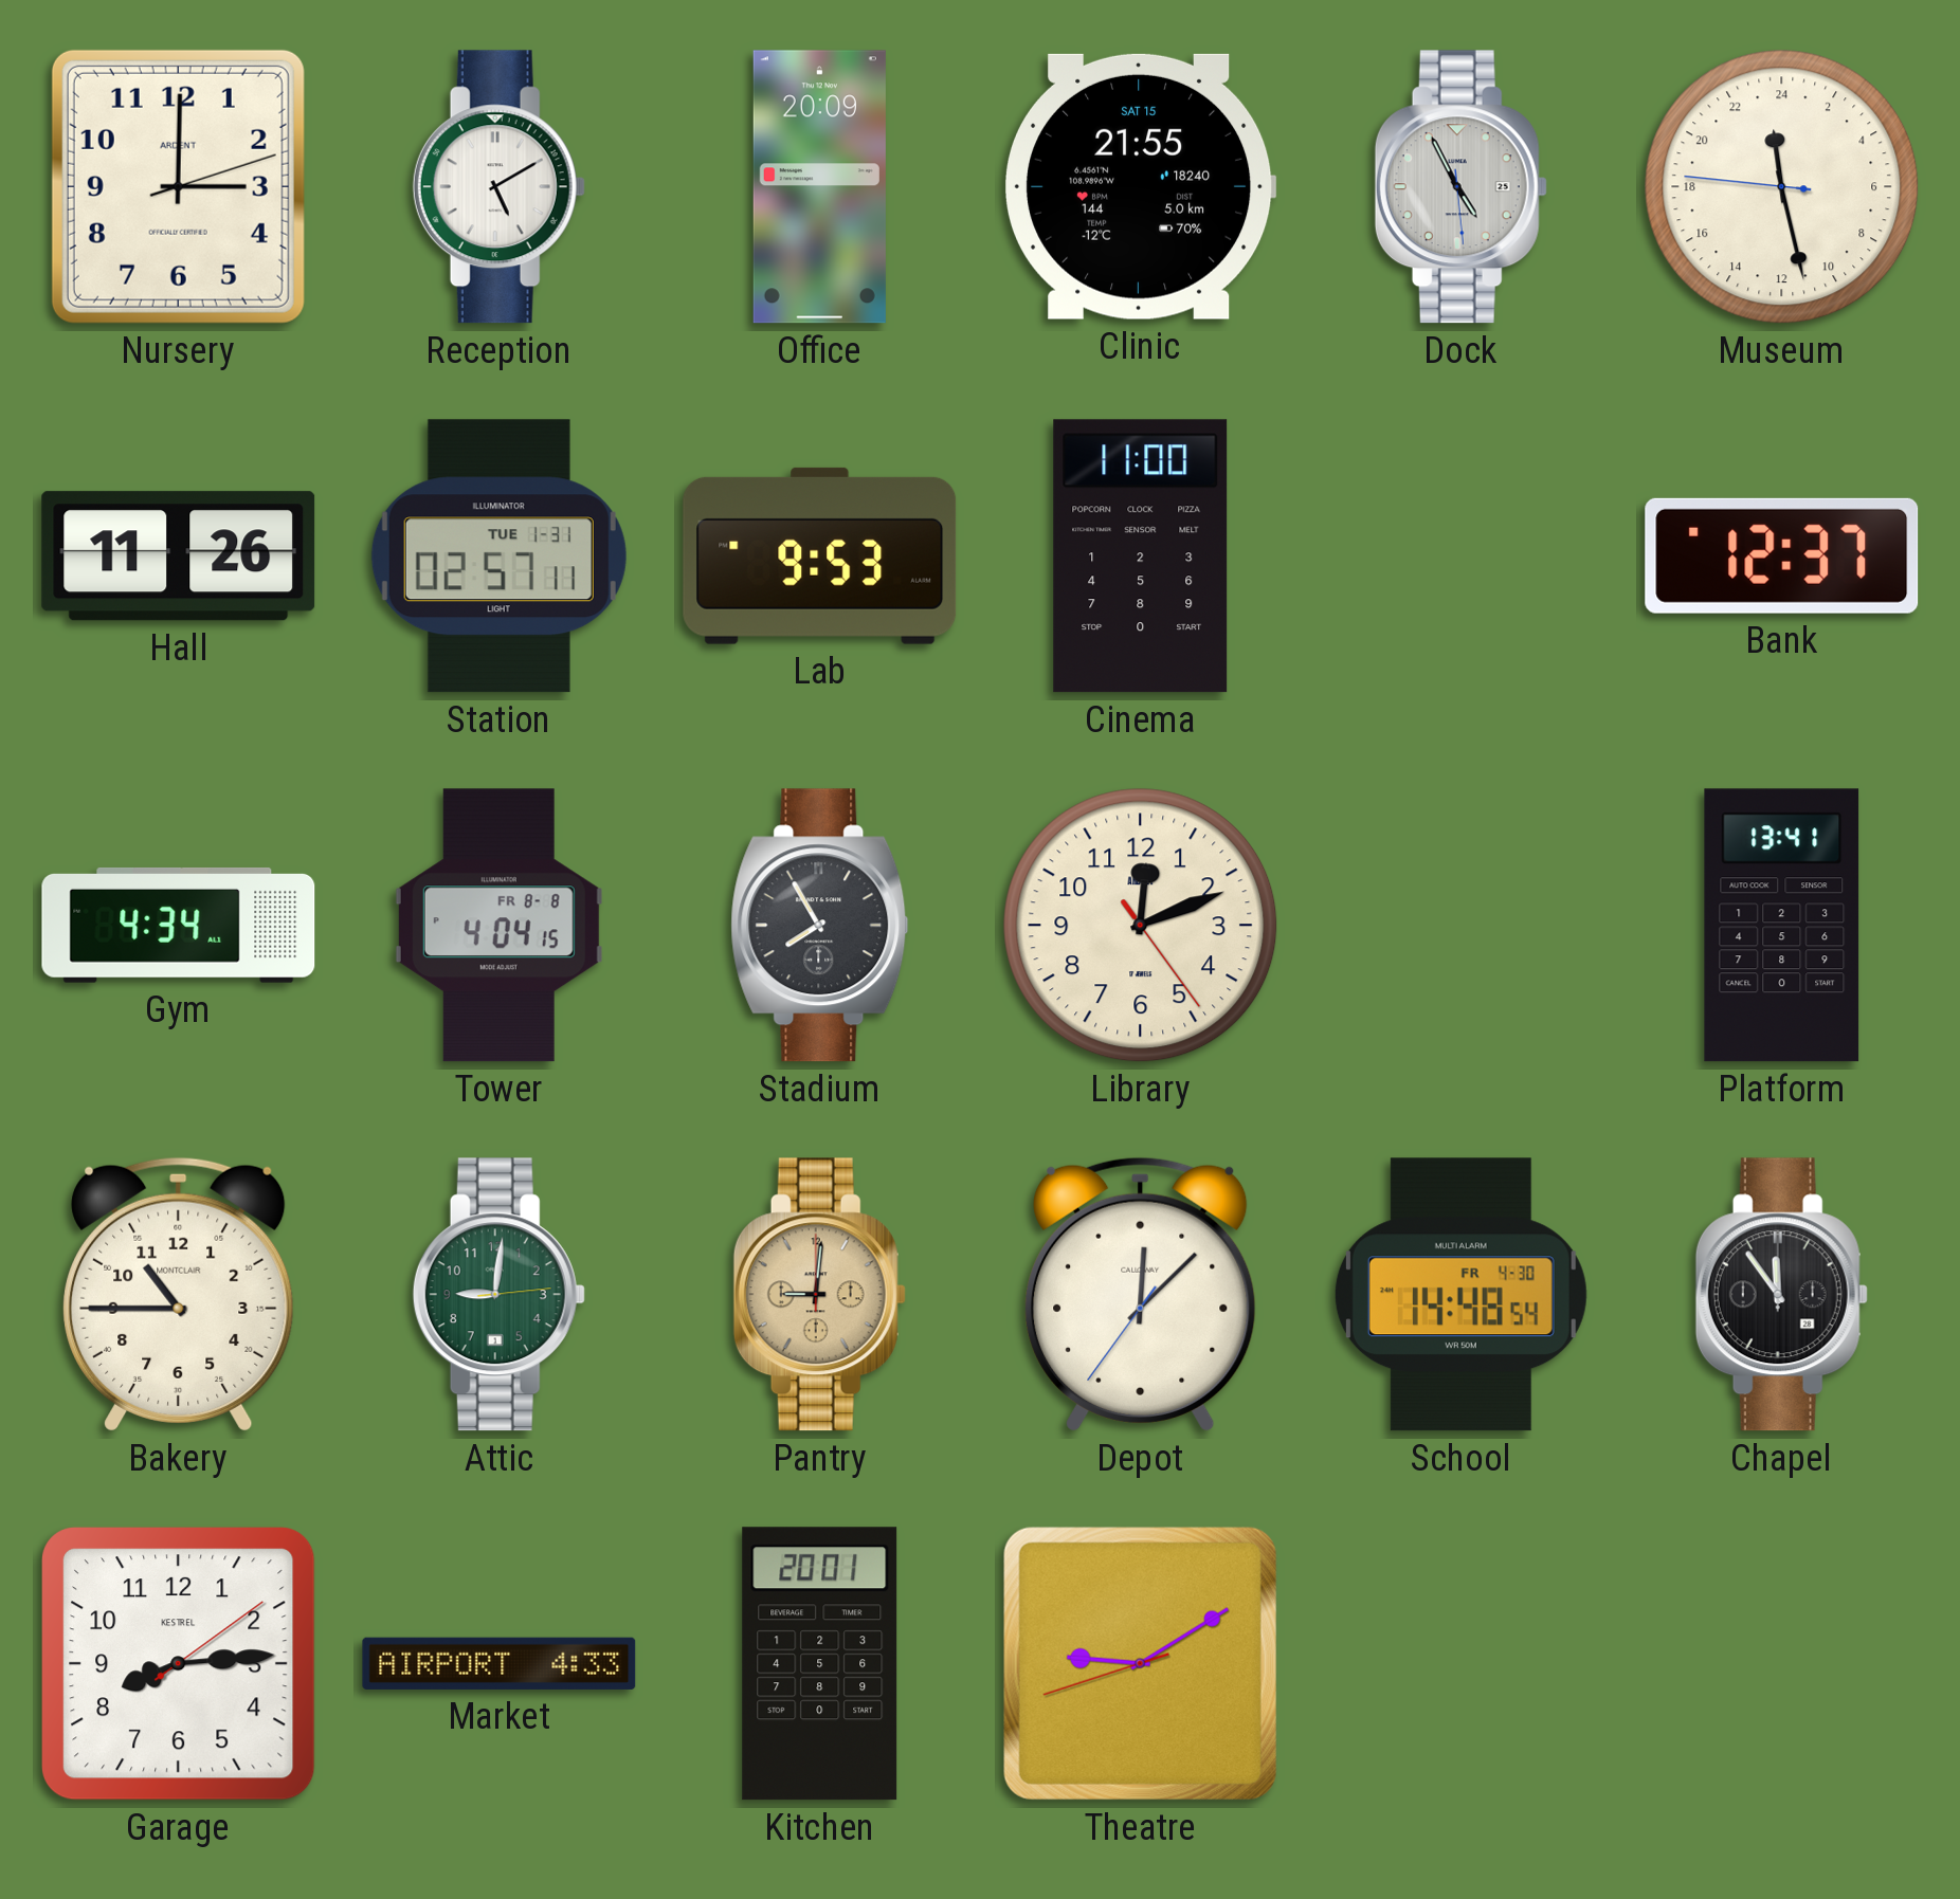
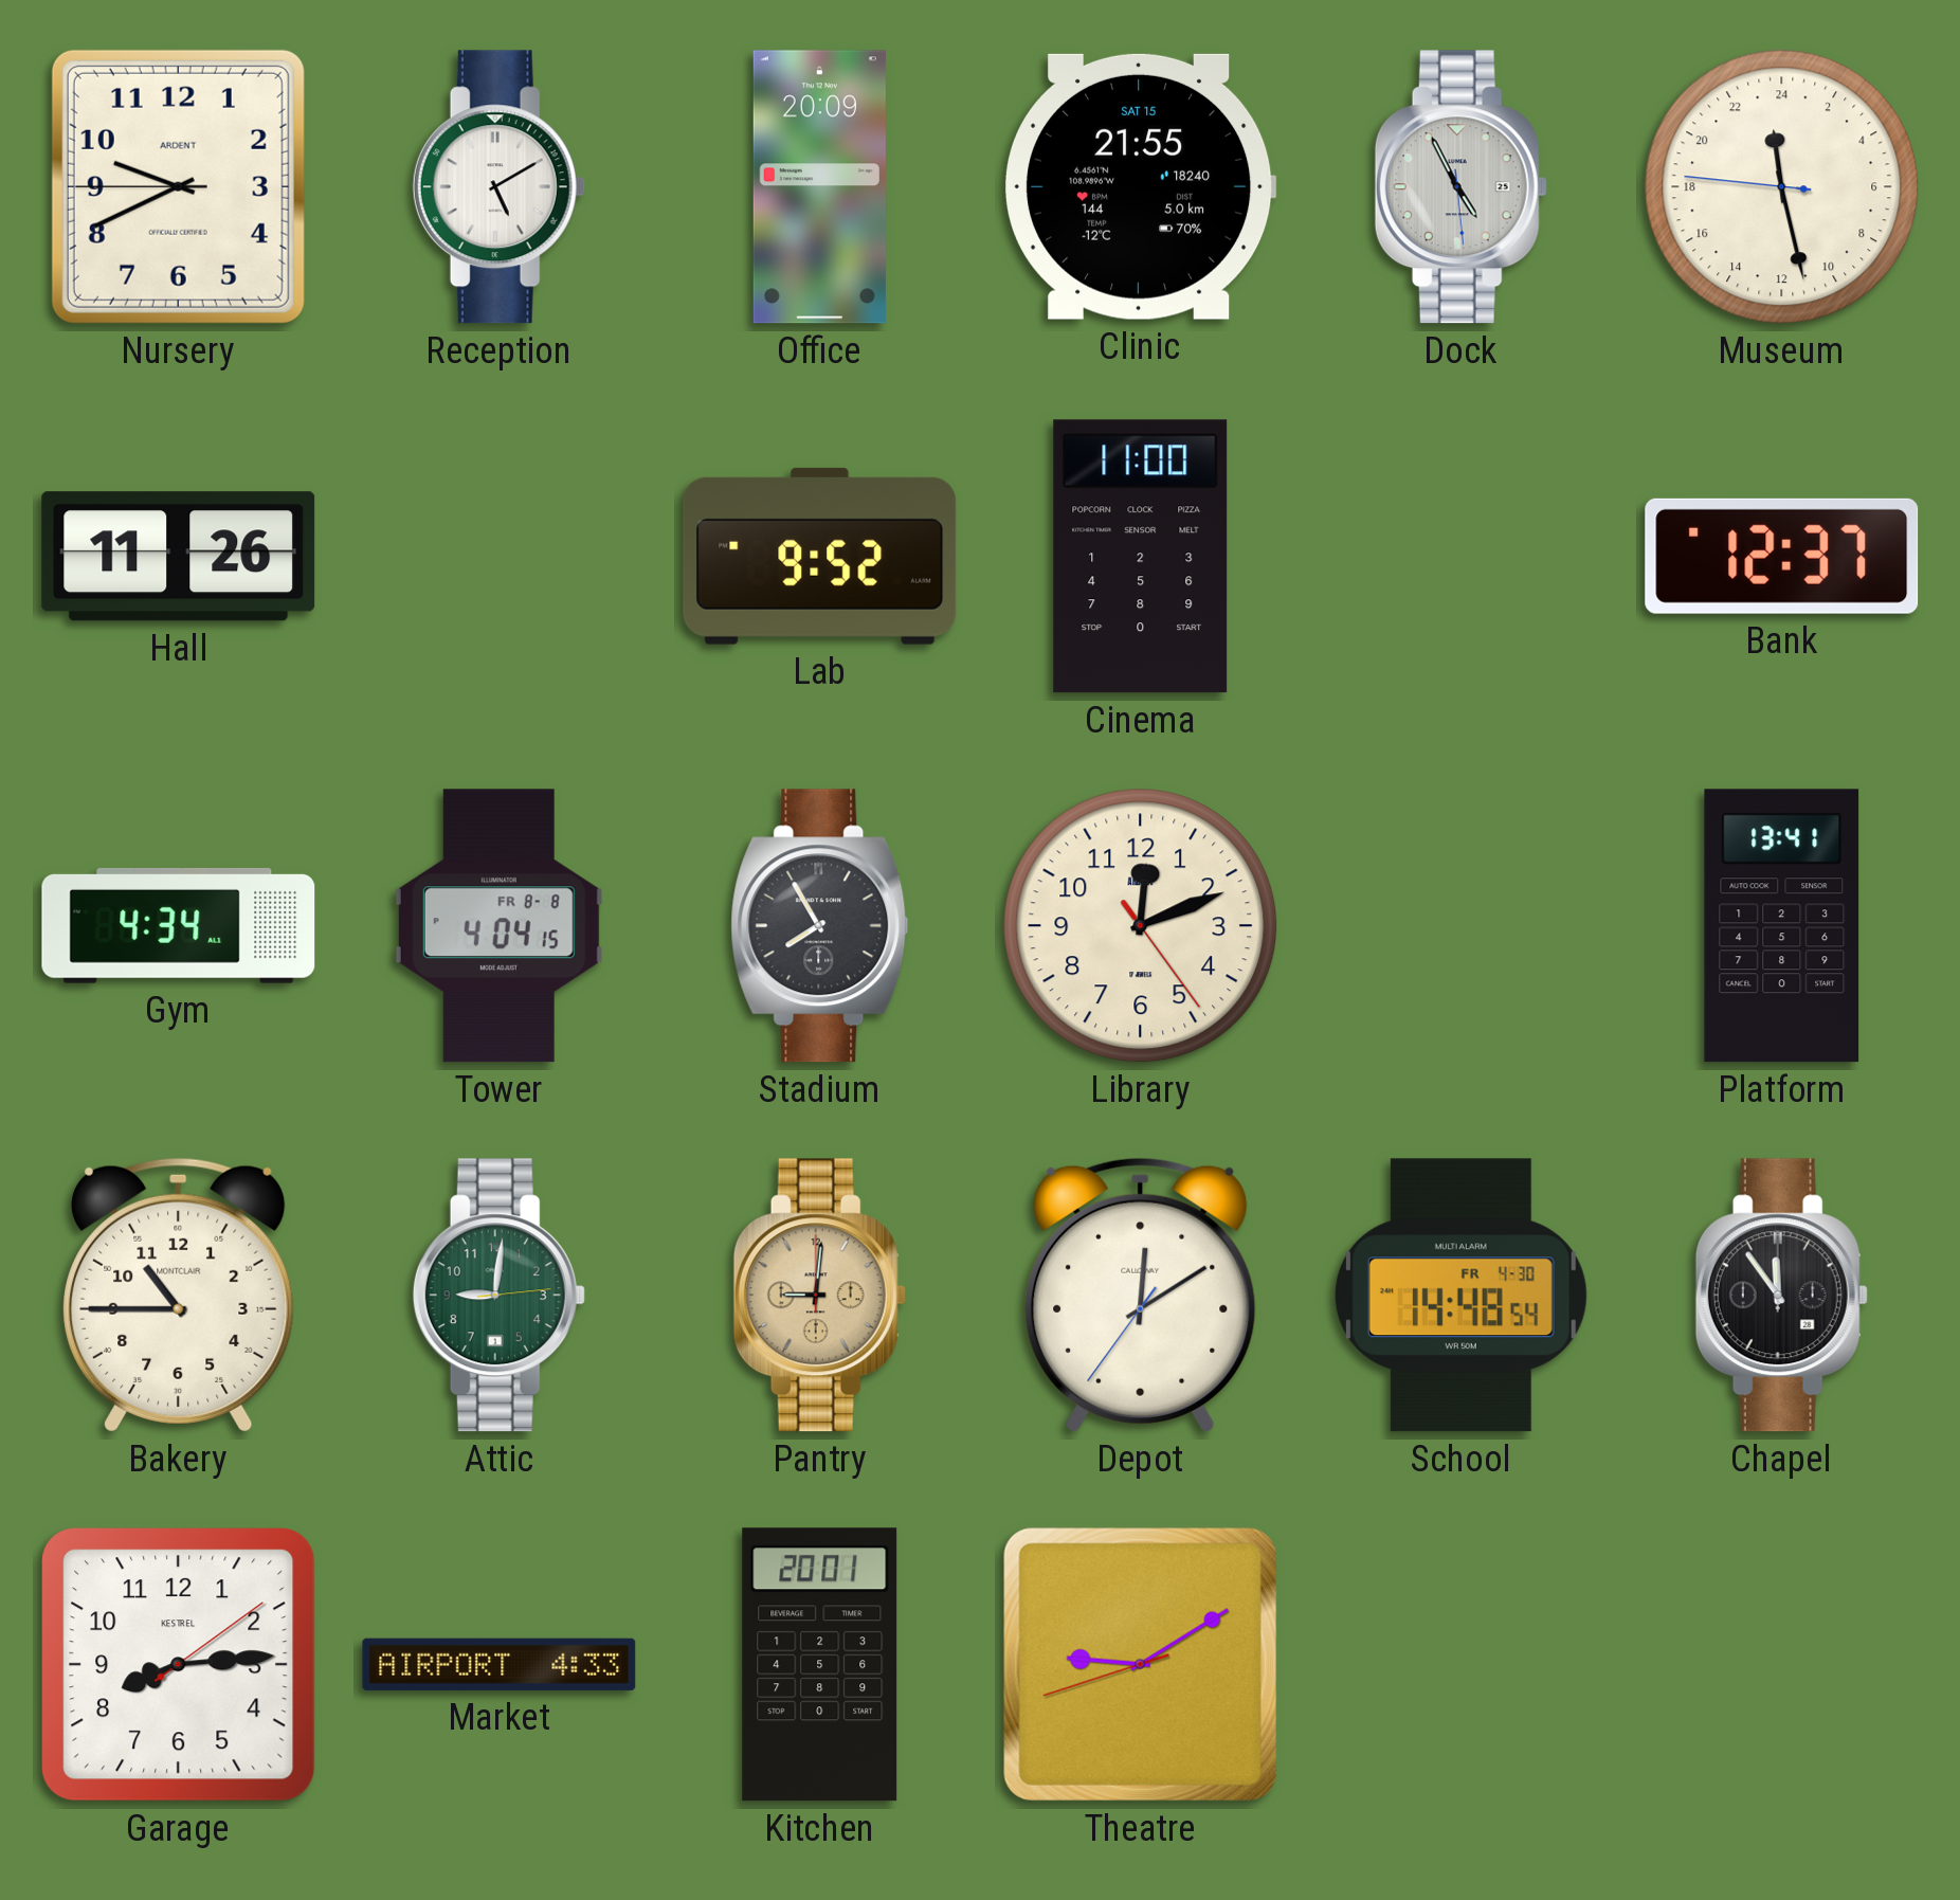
Nursery: 3:00 -> 9:40
Station: 02:57 -> none
Lab: 9:53 -> 9:52
Depot: 12:07 -> 12:09
